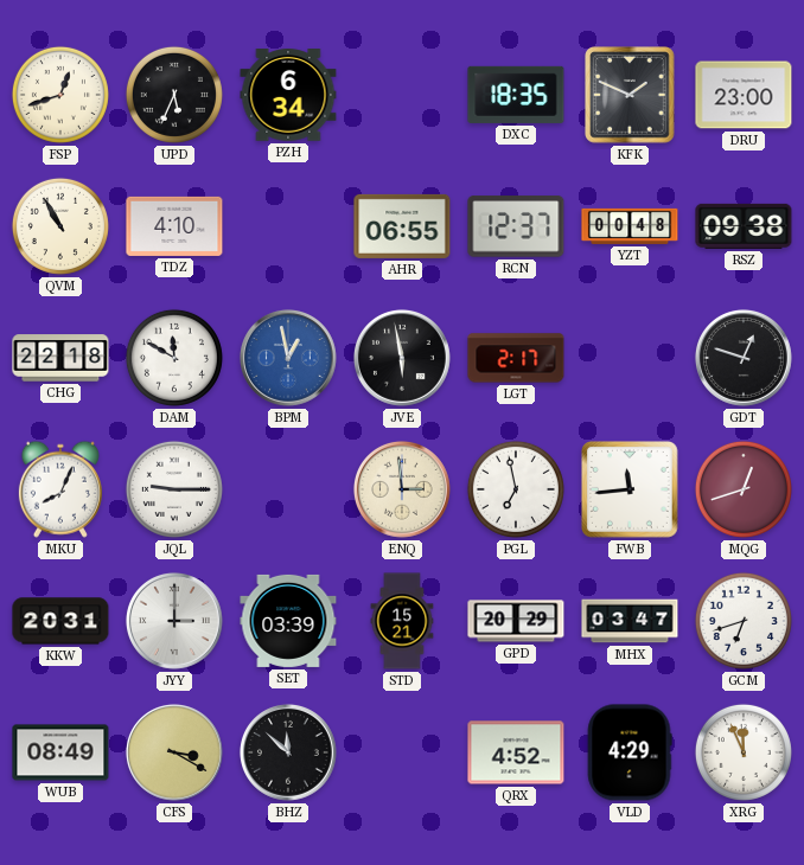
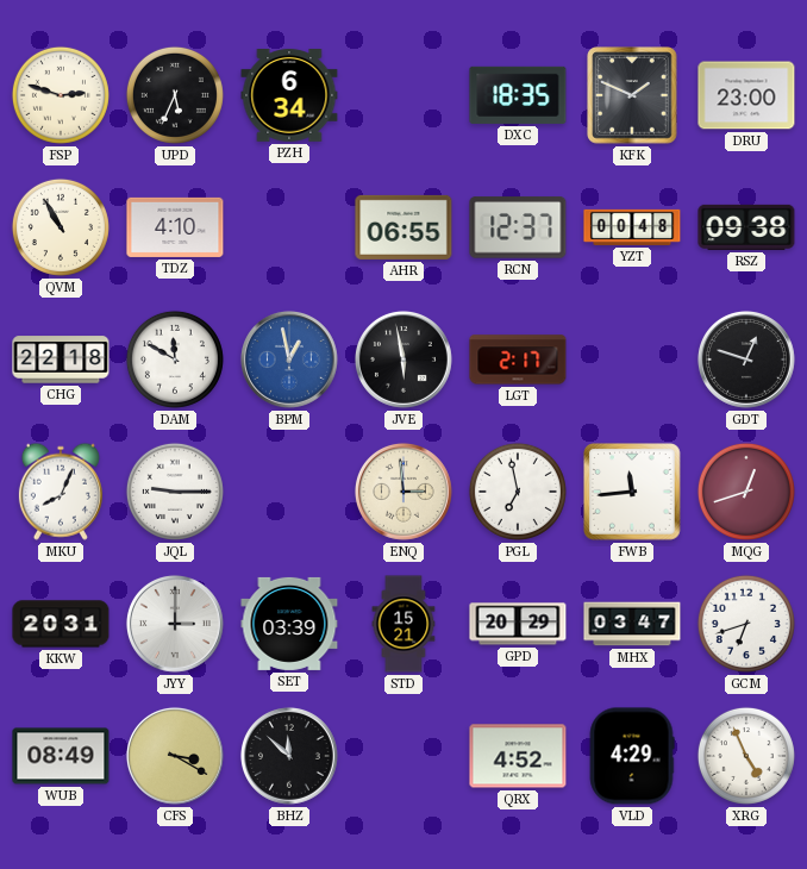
FSP: 12:42 -> 2:48
XRG: 11:56 -> 4:56
